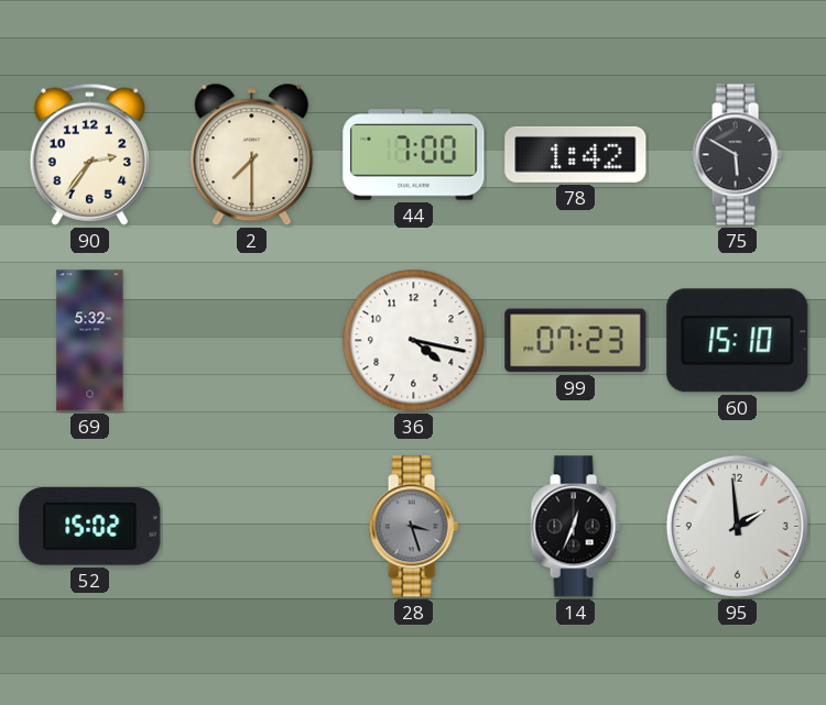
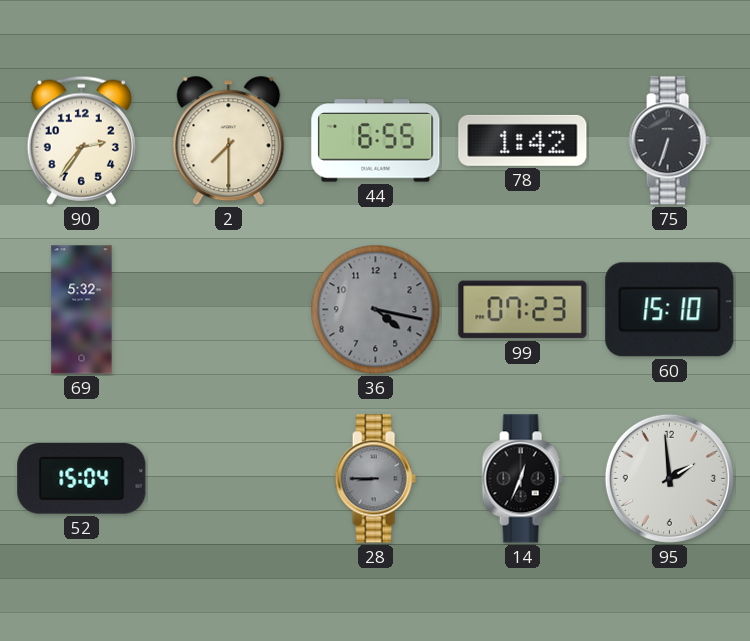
44: 7:00 -> 6:55
75: 5:50 -> 6:33
36 dial: white -> grey
52: 15:02 -> 15:04
28: 3:27 -> 8:45
